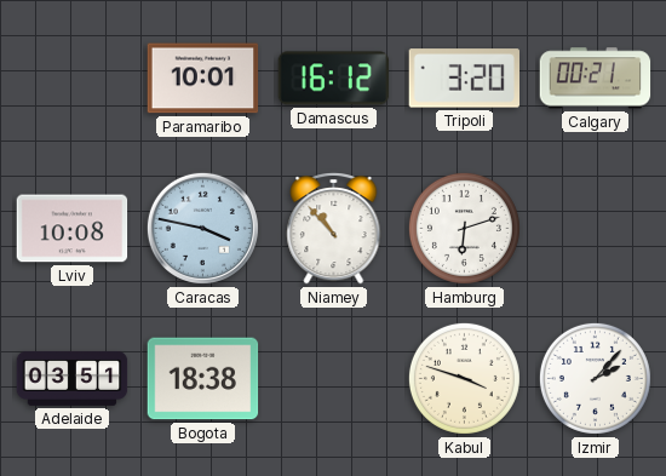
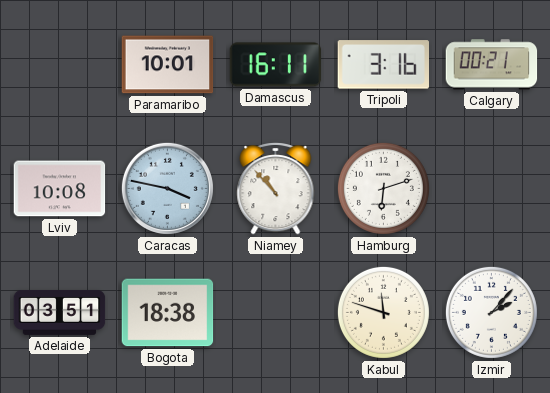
Damascus: 16:12 -> 16:11
Tripoli: 3:20 -> 3:16
Kabul: 3:48 -> 11:48
